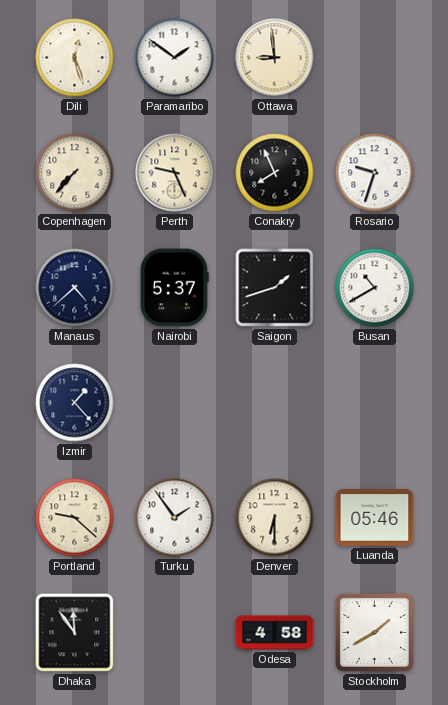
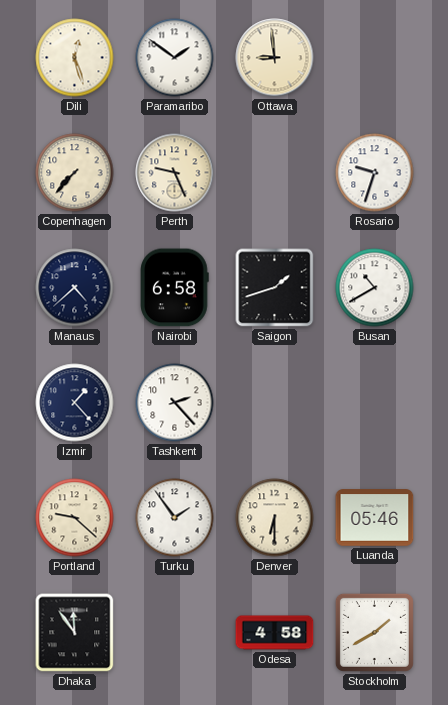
Conakry: 7:56 -> none
Nairobi: 5:37 -> 6:58
Tashkent: none -> 2:23
